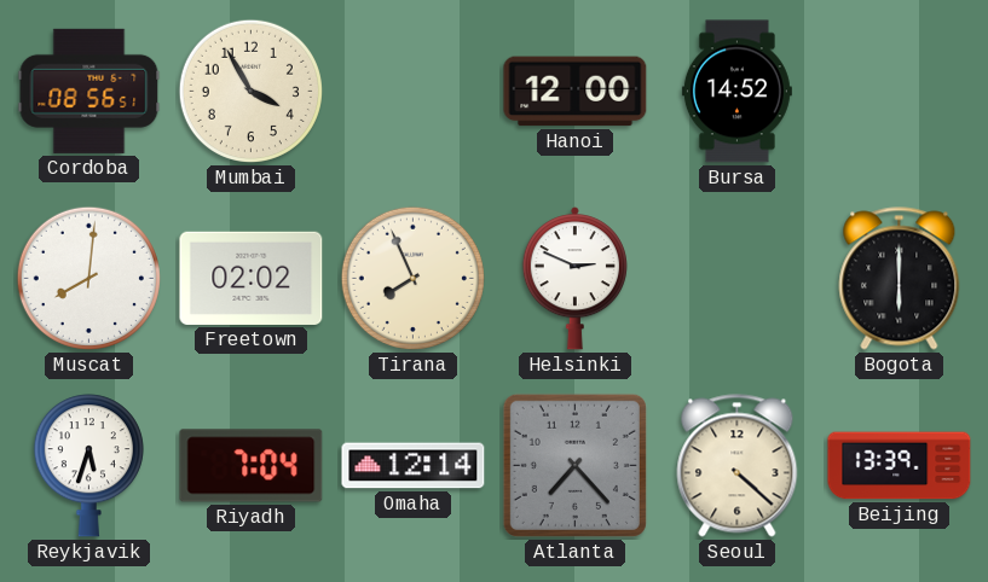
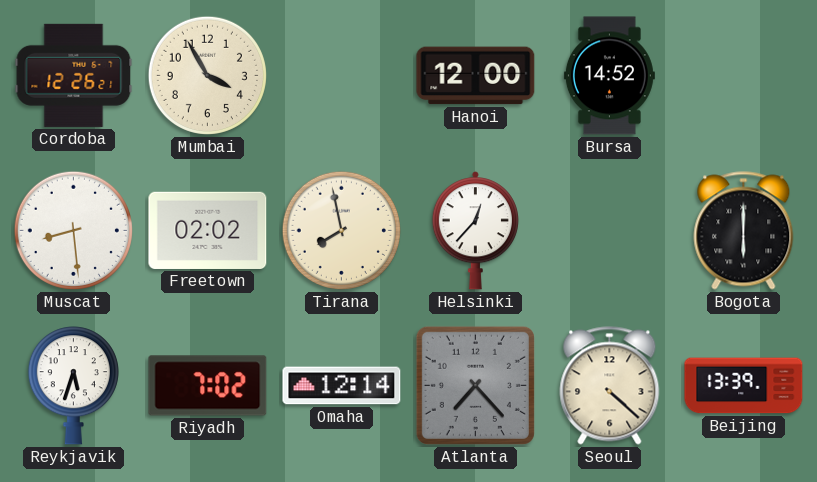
Cordoba: 08:56 -> 12:26
Muscat: 8:01 -> 8:29
Tirana: 7:56 -> 7:58
Helsinki: 2:49 -> 12:37
Riyadh: 7:04 -> 7:02
